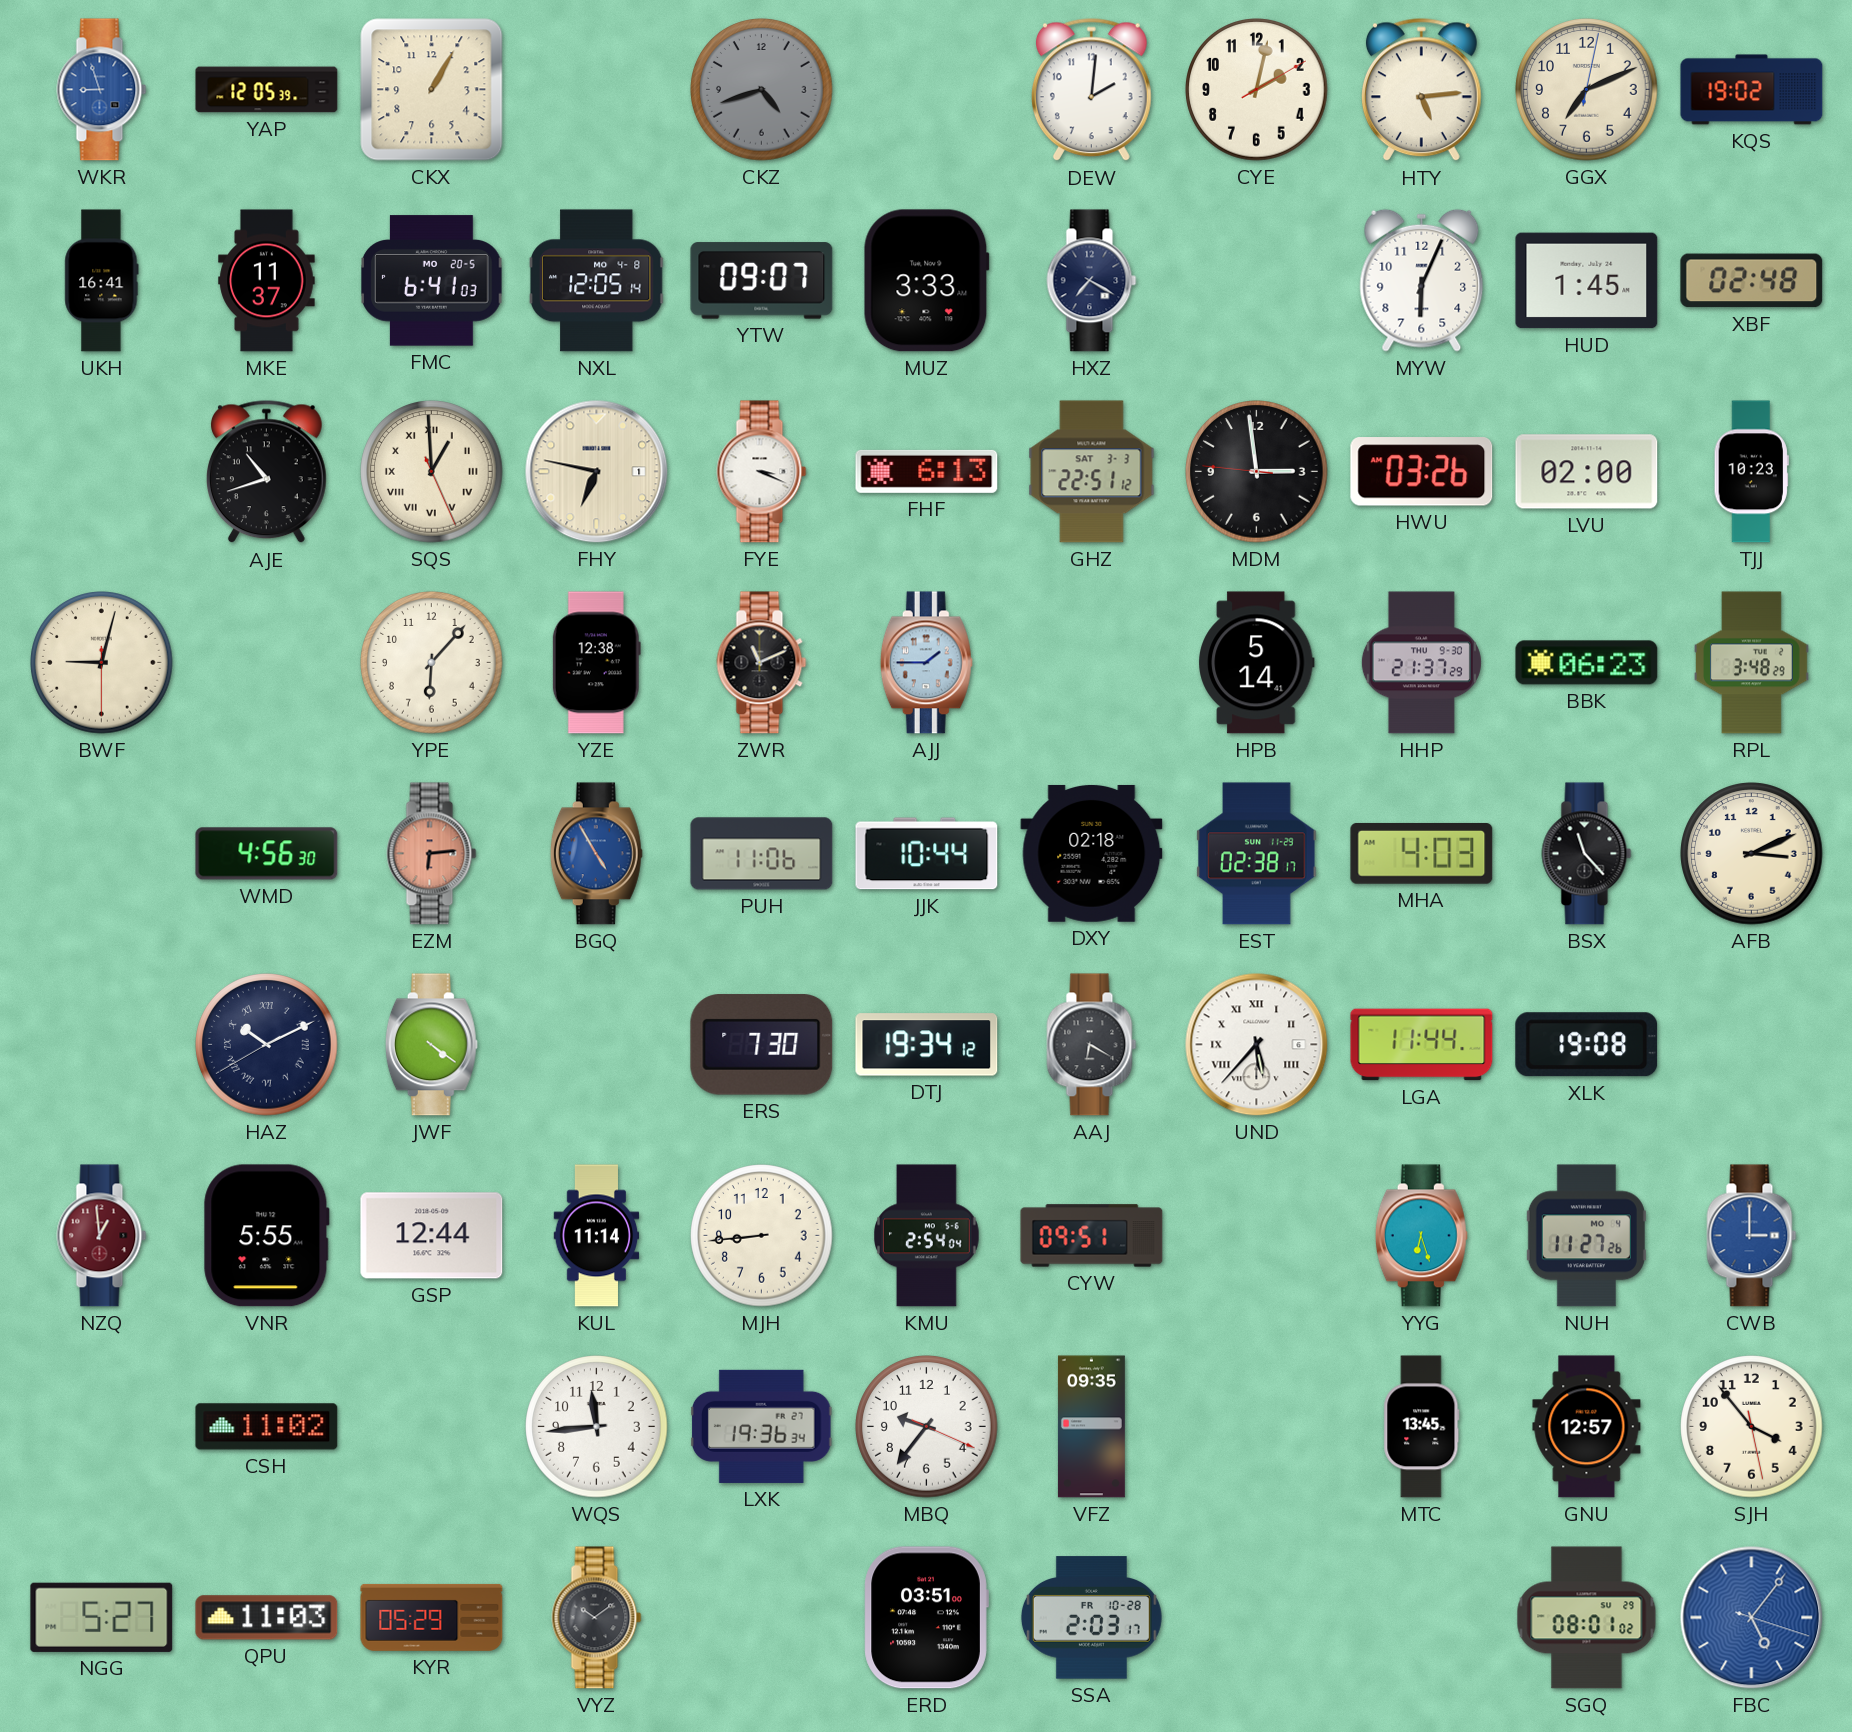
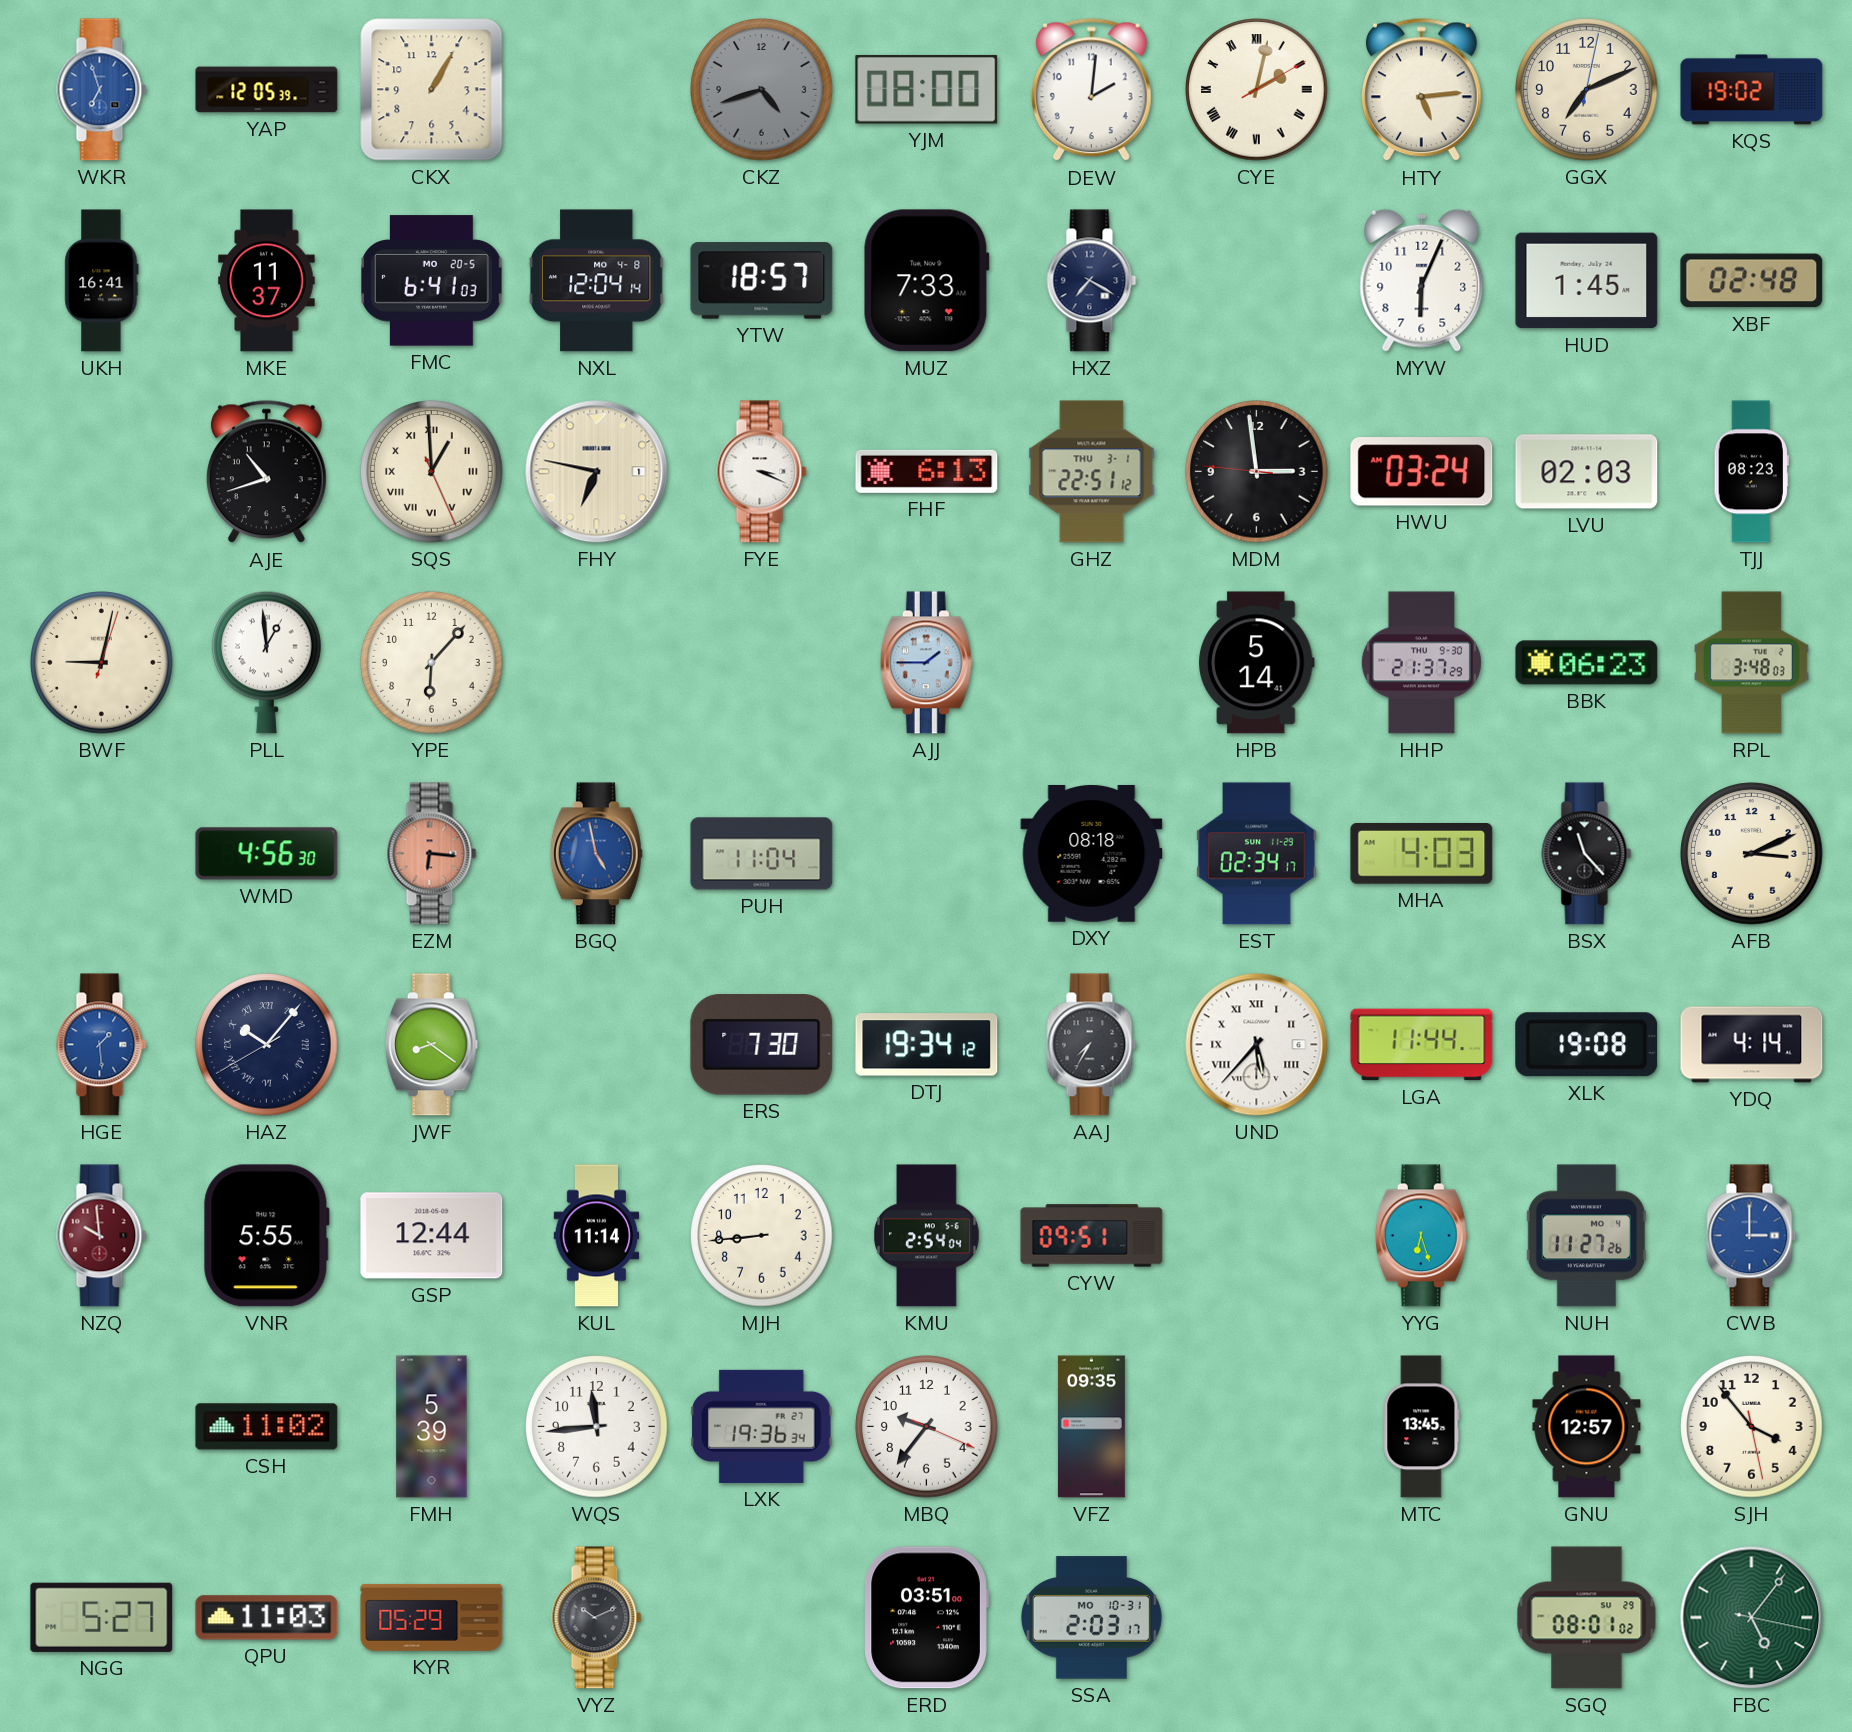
WKR: 8:57 -> 6:57
YJM: none -> 08:00
CYE numerals: Arabic -> Roman
NXL: 12:05 -> 12:04
YTW: 09:07 -> 18:57
MUZ: 3:33 -> 7:33
GHZ date: SAT 3-3 -> THU 3-1
HWU: 03:26 -> 03:24
LVU: 02:00 -> 02:03
TJJ: 10:23 -> 08:23
BWF: 9:02:30 -> 9:02:03
PLL: none -> 12:59
YZE: 12:38 -> none
ZWR: 11:11 -> none
RPL: 3:48:29 -> 3:48:03
EZM: 6:14 -> 6:16
BGQ: 4:55 -> 4:58
PUH: 11:06 -> 11:04
JJK: 10:44 -> none
DXY: 02:18 -> 08:18
EST: 02:38 -> 02:34
HGE: none -> 1:29
HAZ: 10:10 -> 10:06
JWF: 4:21 -> 8:21
AAJ: 6:20 -> 7:35
YDQ: none -> 4:14
NZQ: 12:59 -> 9:59
FMH: none -> 5:39
VYZ: 10:09 -> 10:11
SSA date: FR 10-28 -> MO 10-31
FBC: 5:06:18 -> 5:06:17
FBC dial: blue -> green
